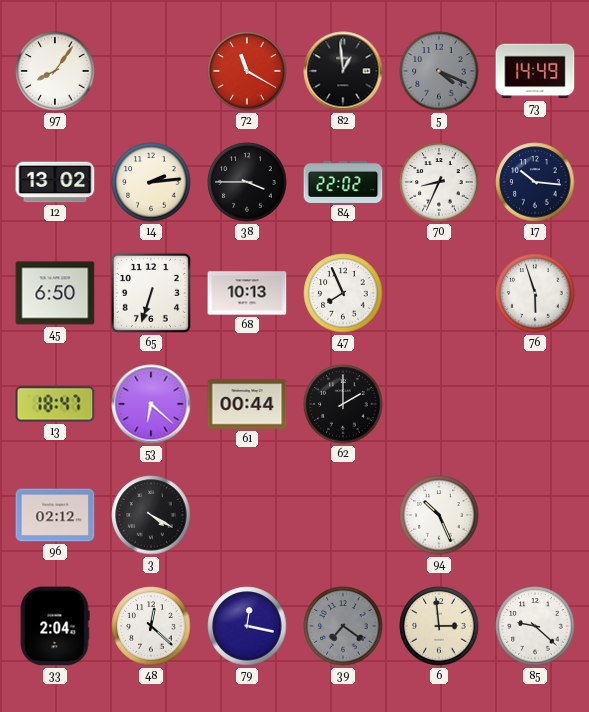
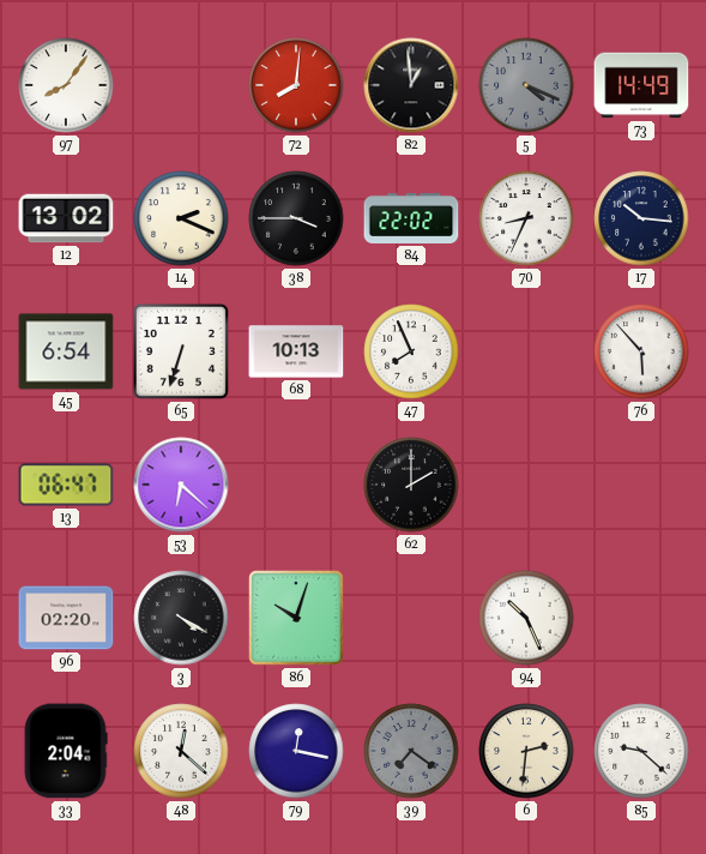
72: 11:20 -> 8:01
14: 2:14 -> 2:19
45: 6:50 -> 6:54
76: 5:57 -> 5:53
13: 18:47 -> 06:47
61: 00:44 -> none
96: 02:12 -> 02:20
86: none -> 10:03
6: 2:59 -> 2:31
